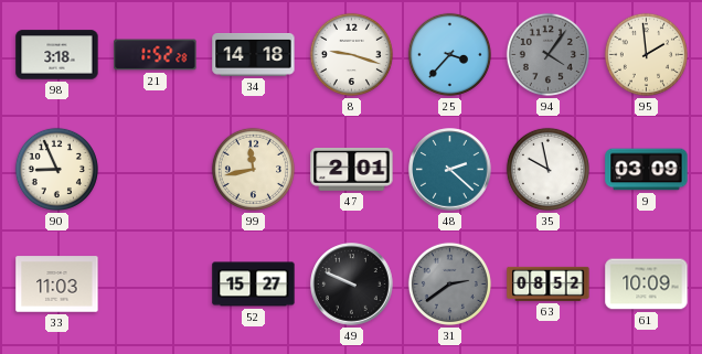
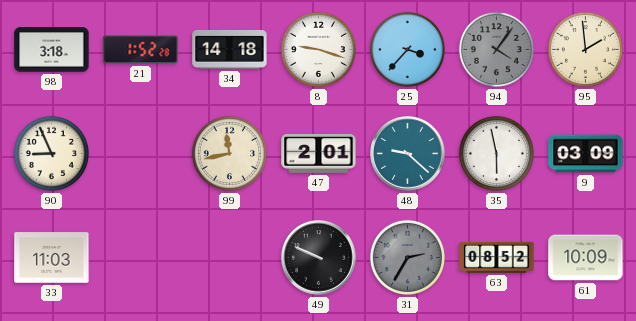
48: 2:22 -> 9:22
35: 9:58 -> 5:58
52: 15:27 -> none
31: 2:39 -> 2:35
